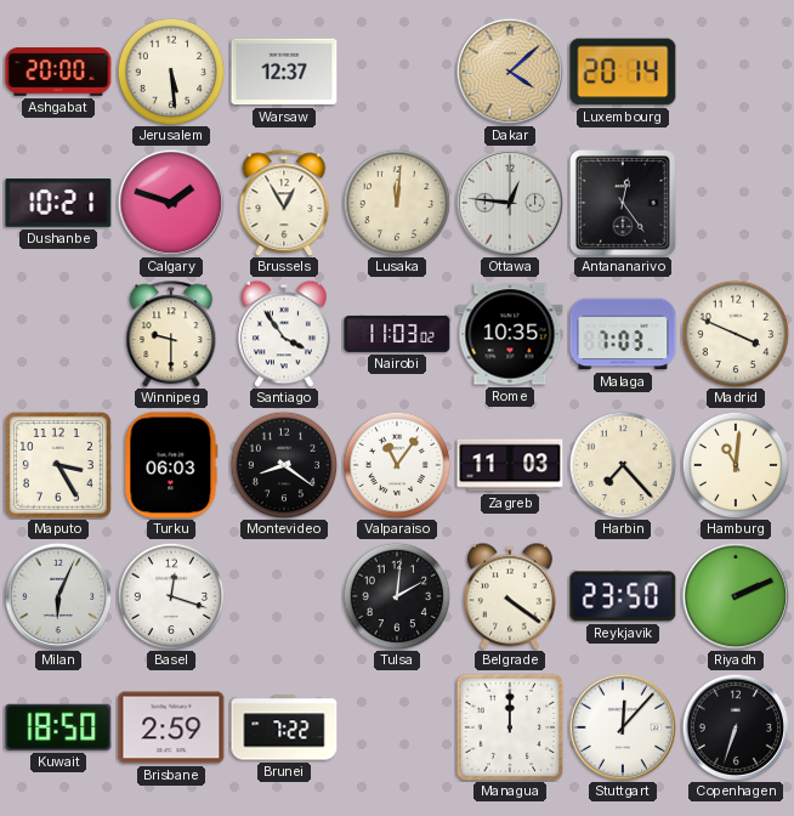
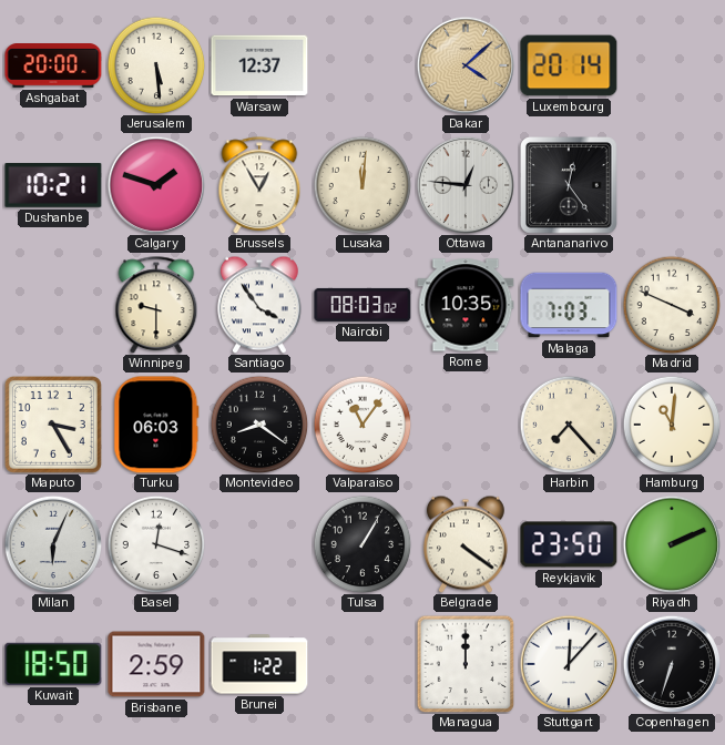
Nairobi: 11:03 -> 08:03
Zagreb: 11:03 -> none
Tulsa: 2:01 -> 1:05
Brunei: 7:22 -> 1:22
